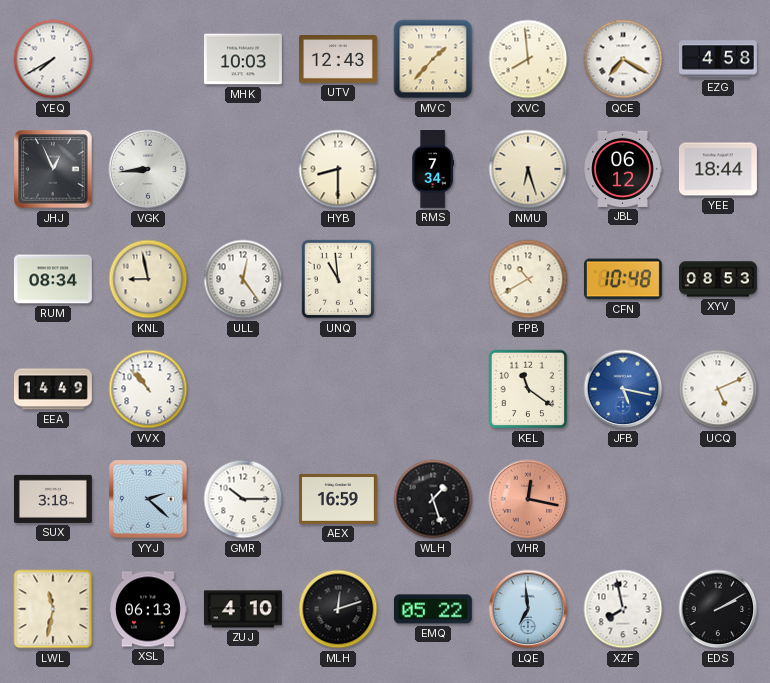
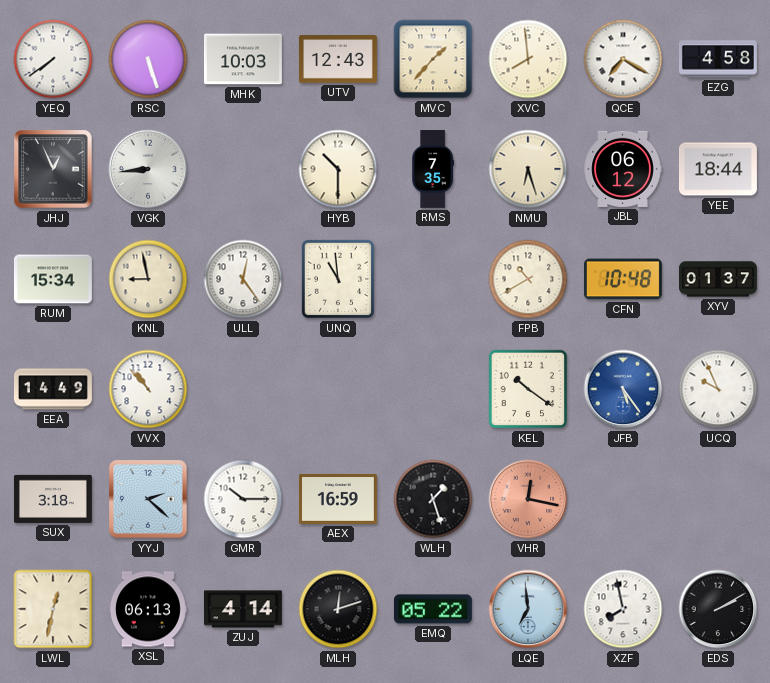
YEQ: 7:40 -> 7:39
RSC: none -> 5:27
HYB: 8:30 -> 10:30
RMS: 7:34 -> 7:35
RUM: 08:34 -> 15:34
XYV: 08:53 -> 01:37
KEL: 11:21 -> 10:21
JFB: 5:17 -> 5:24
UCQ: 5:11 -> 9:56
LWL: 11:32 -> 12:32
ZUJ: 4:10 -> 4:14
